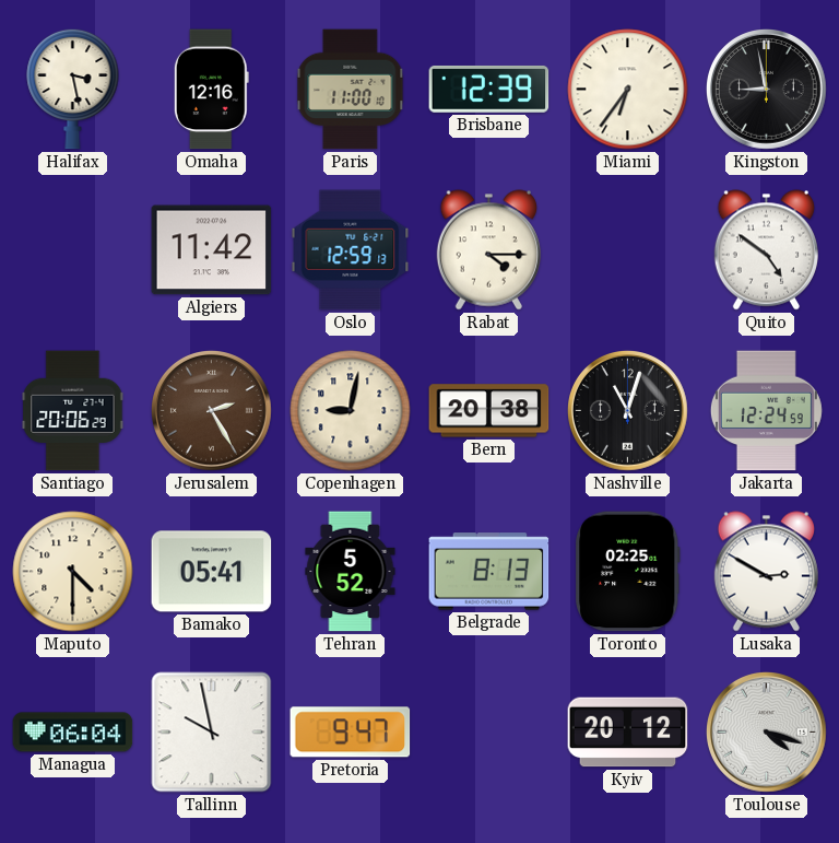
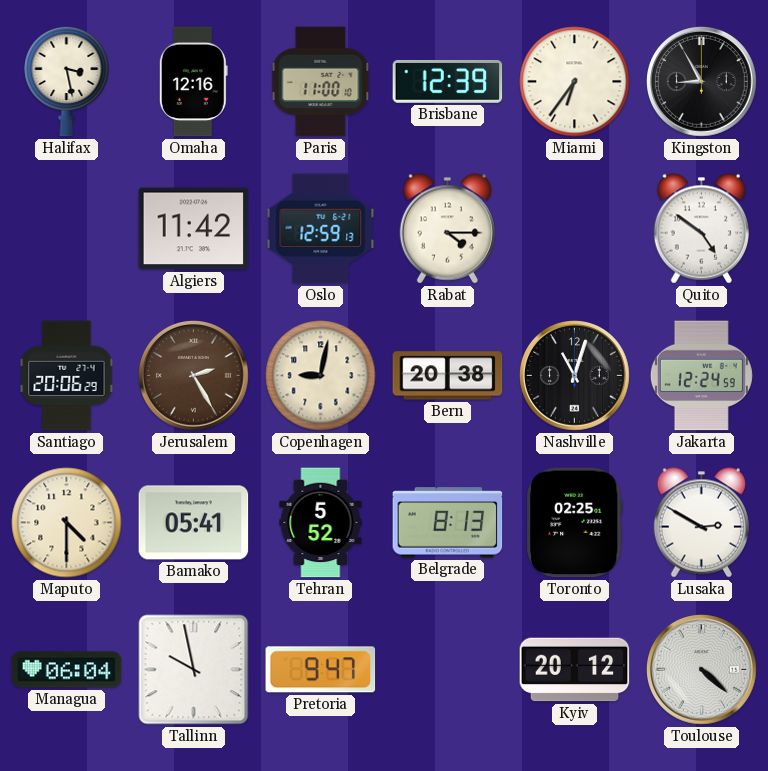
Kingston: 8:58 -> 8:55
Toulouse: 4:18 -> 4:22
